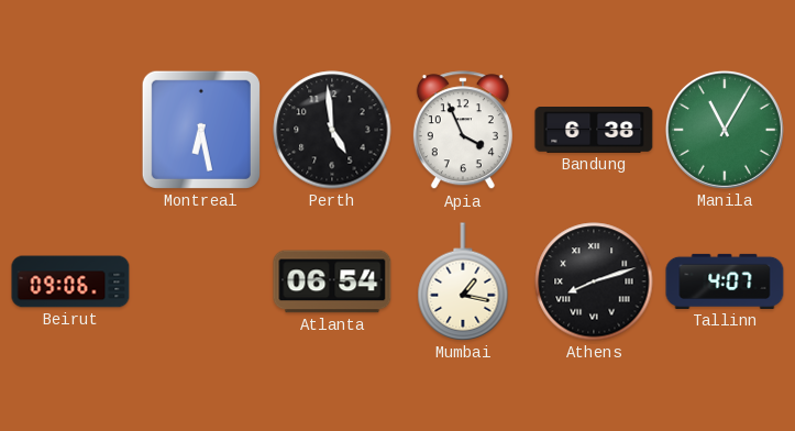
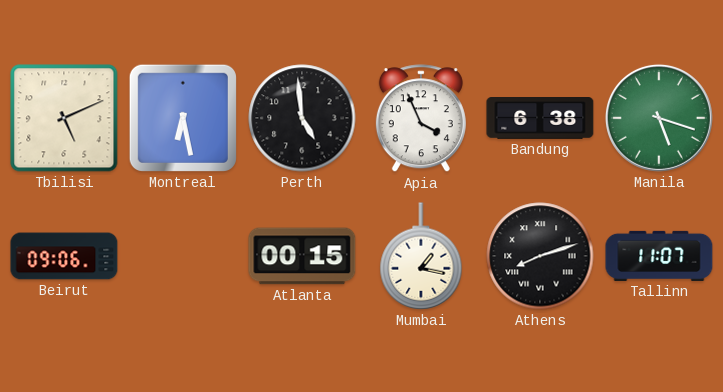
Tbilisi: none -> 5:11
Manila: 11:05 -> 5:18
Atlanta: 06:54 -> 00:15
Tallinn: 4:07 -> 11:07
